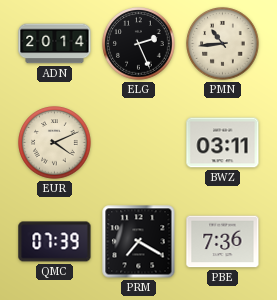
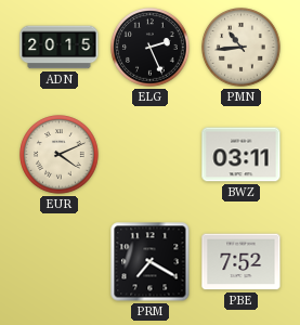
ADN: 20:14 -> 20:15
QMC: 07:39 -> none
PBE: 7:36 -> 7:52
